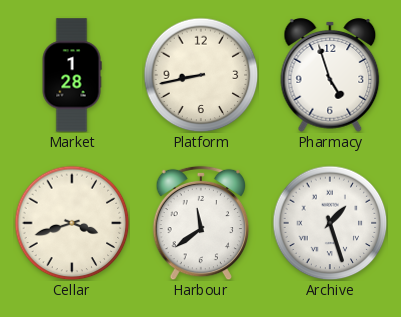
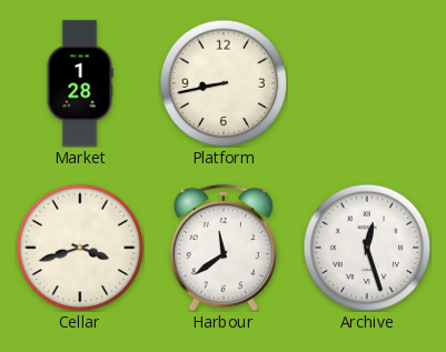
Pharmacy: 4:57 -> none
Archive: 1:27 -> 12:27
